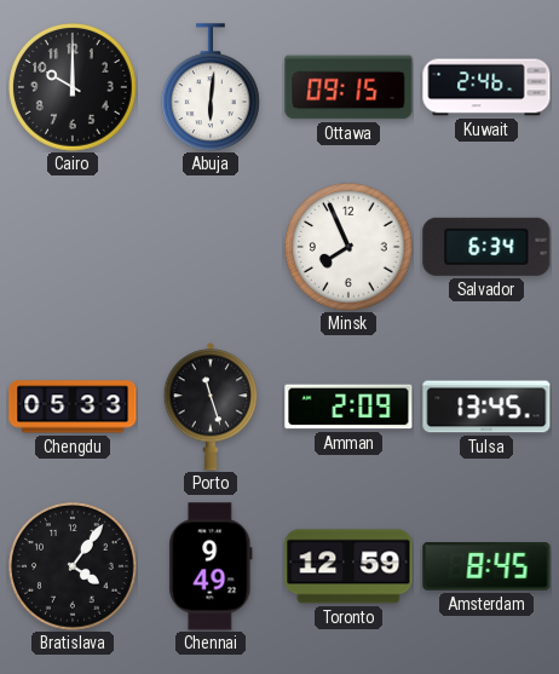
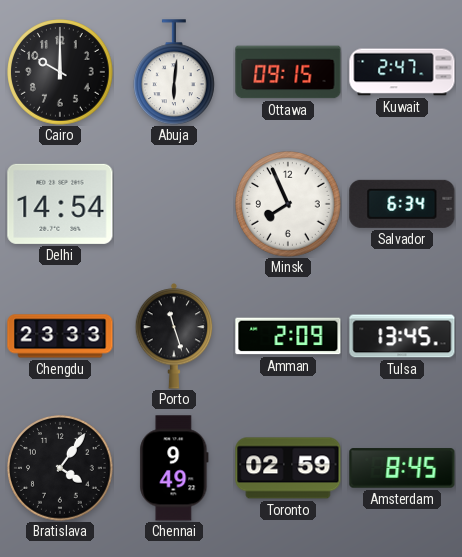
Kuwait: 2:46 -> 2:47
Delhi: none -> 14:54
Chengdu: 05:33 -> 23:33
Toronto: 12:59 -> 02:59
